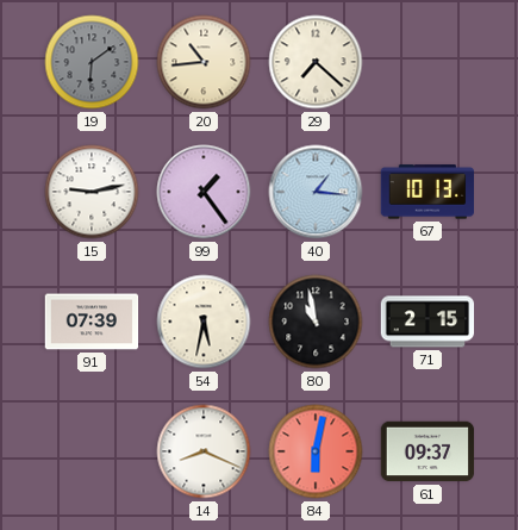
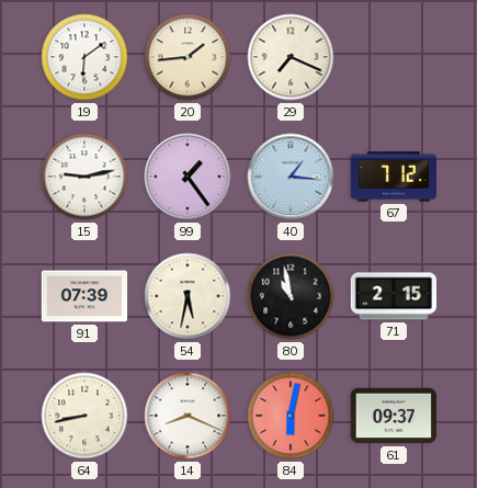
19 dial: grey -> white
20: 10:44 -> 1:44
29: 7:22 -> 7:19
67: 10:13 -> 7:12
64: none -> 8:43
